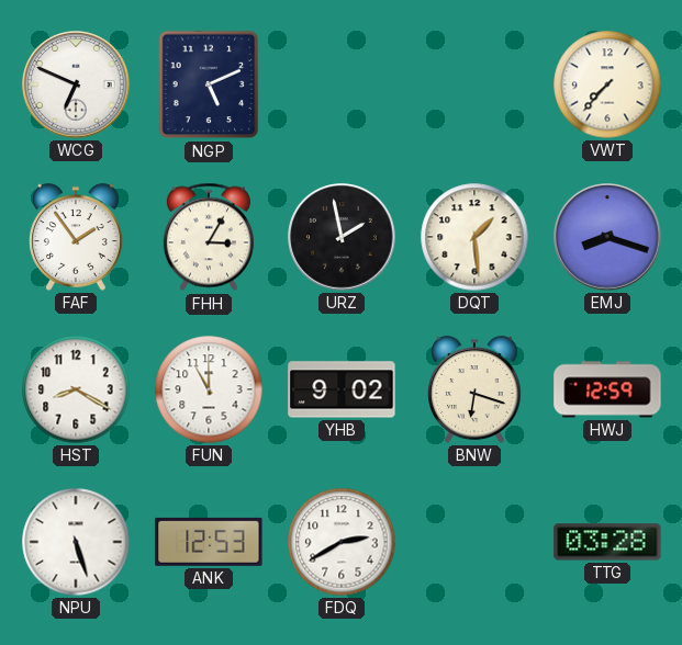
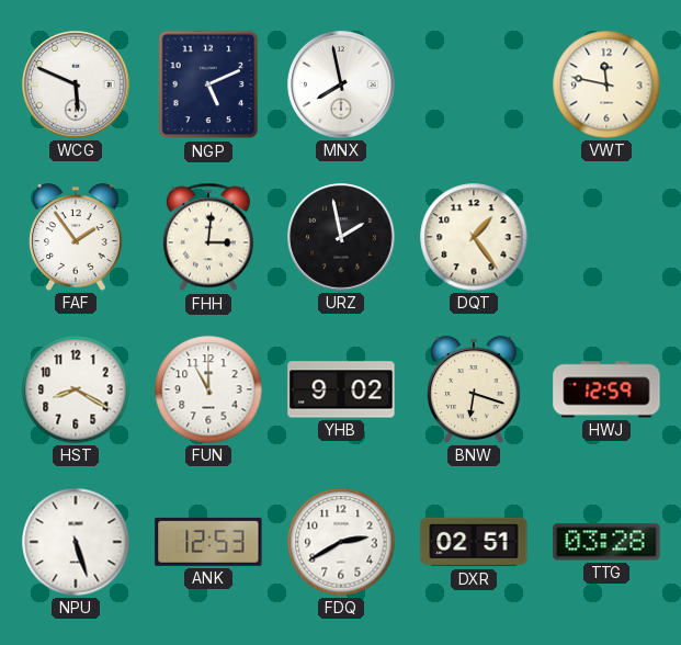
WCG: 6:49 -> 5:49
MNX: none -> 7:58
VWT: 7:37 -> 11:47
FHH: 3:05 -> 3:01
DQT: 1:29 -> 1:24
EMJ: 8:18 -> none
DXR: none -> 02:51
